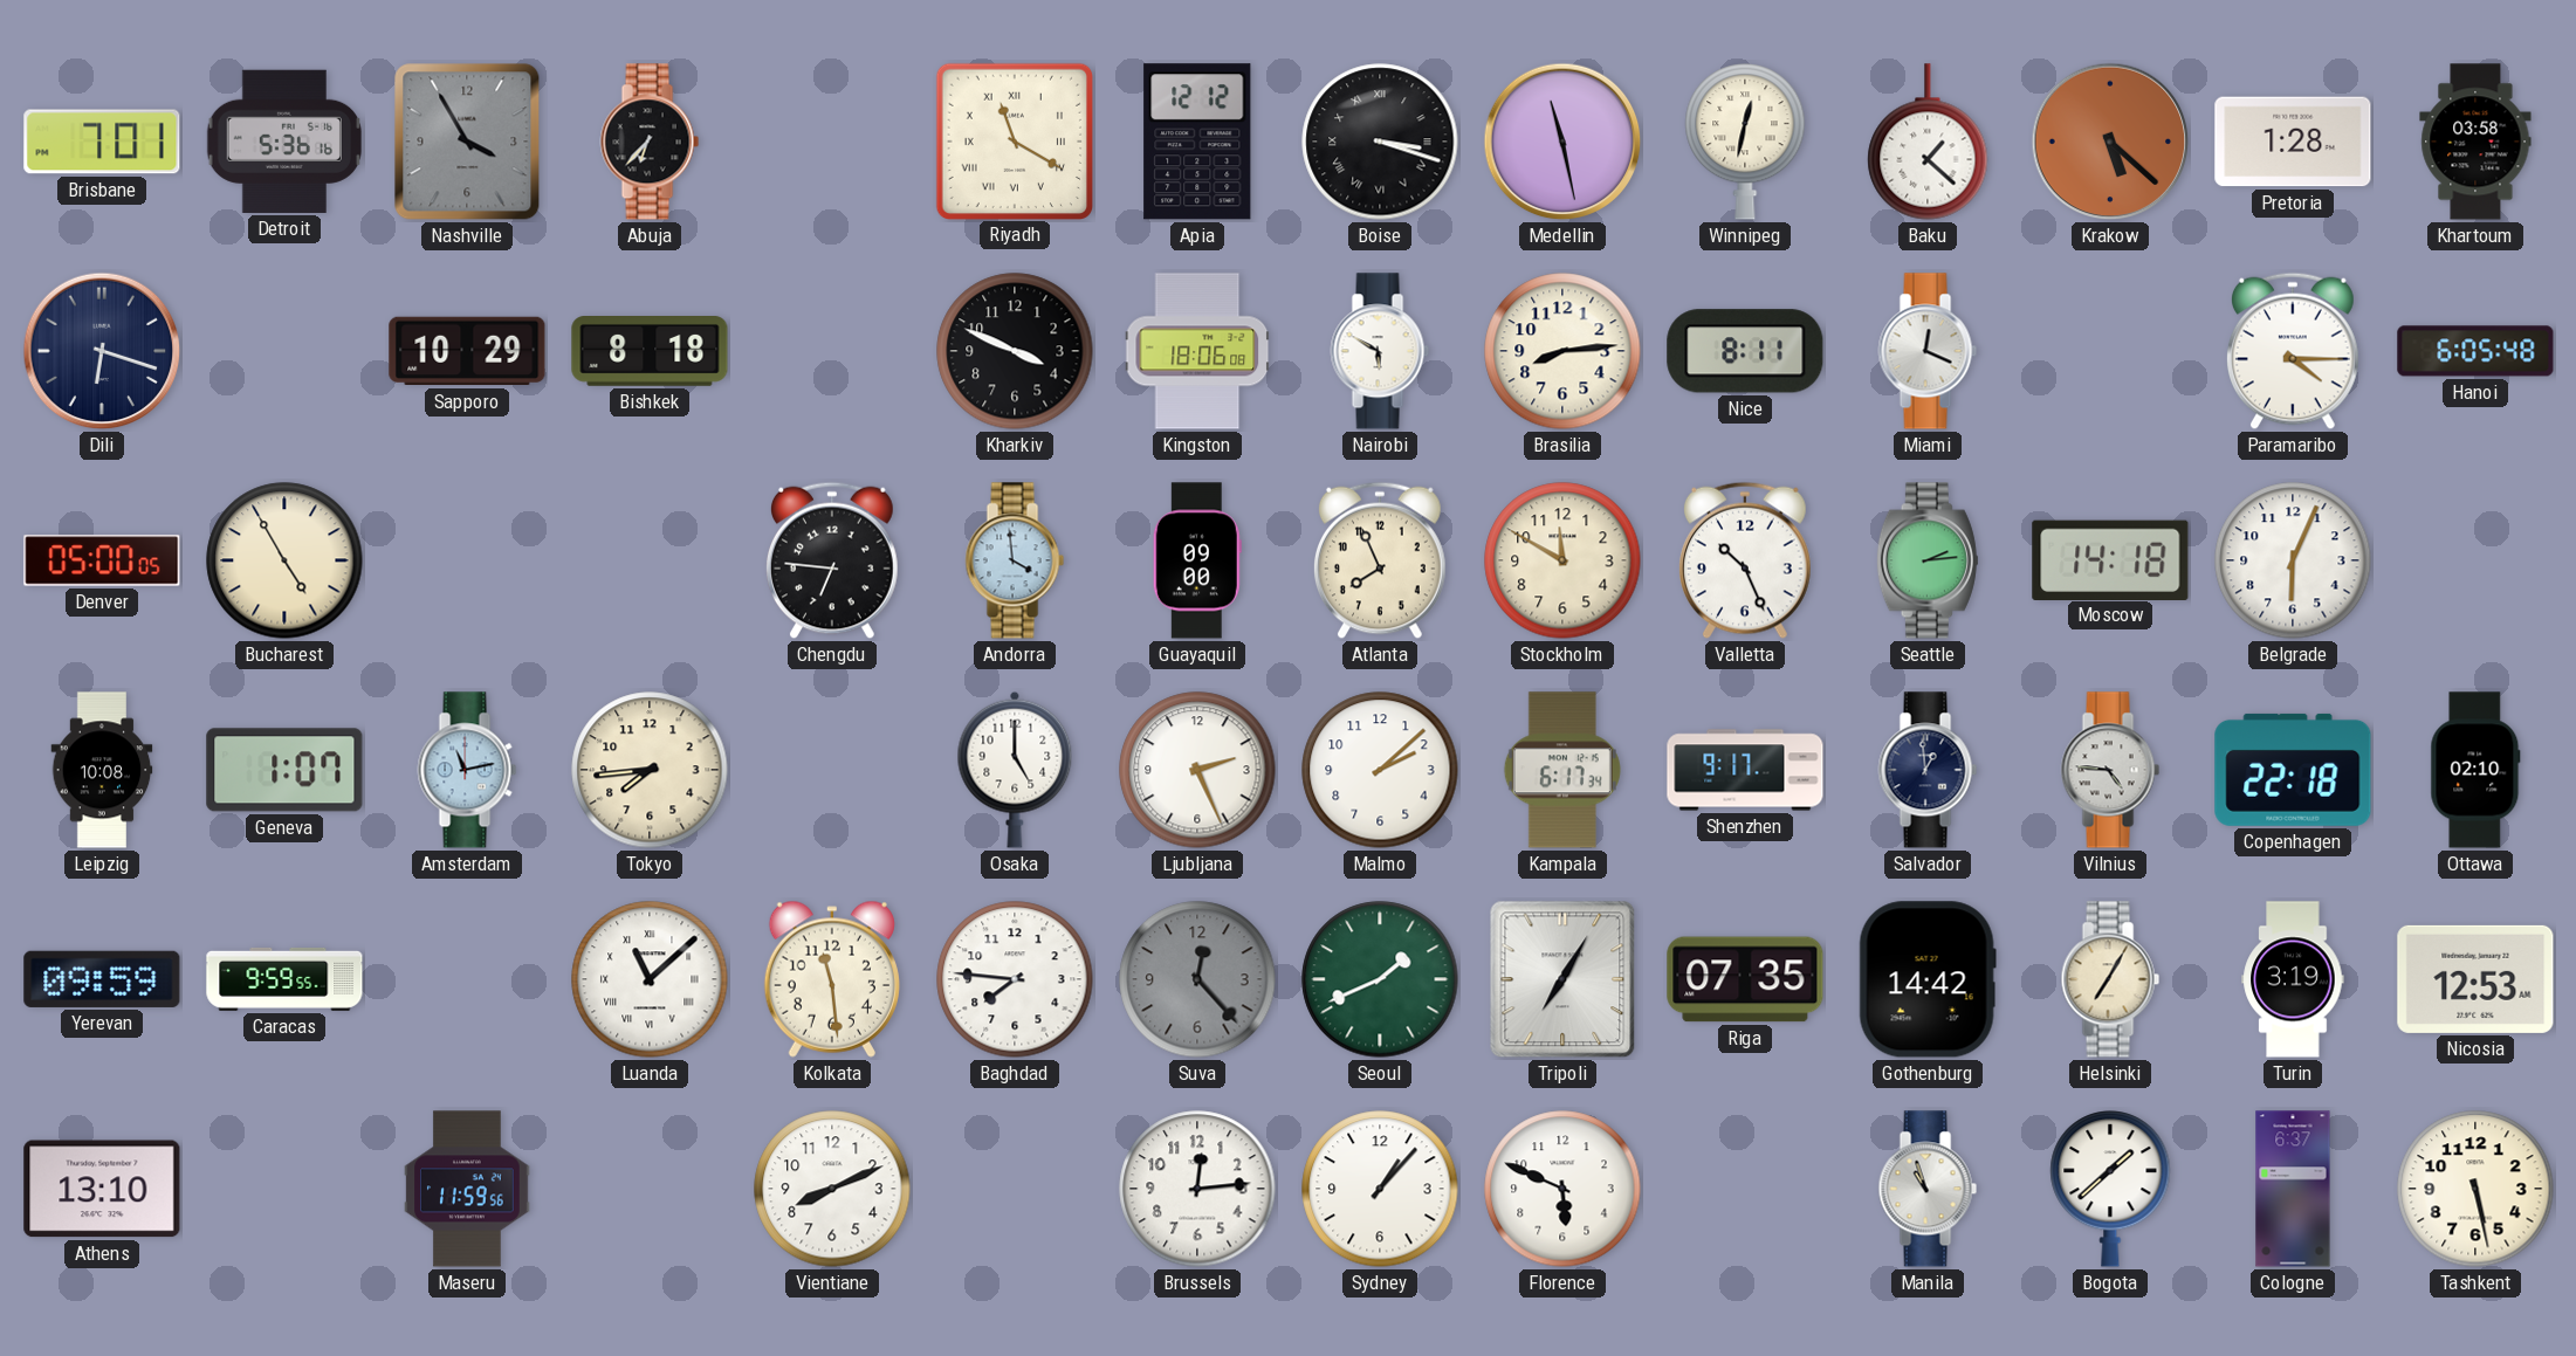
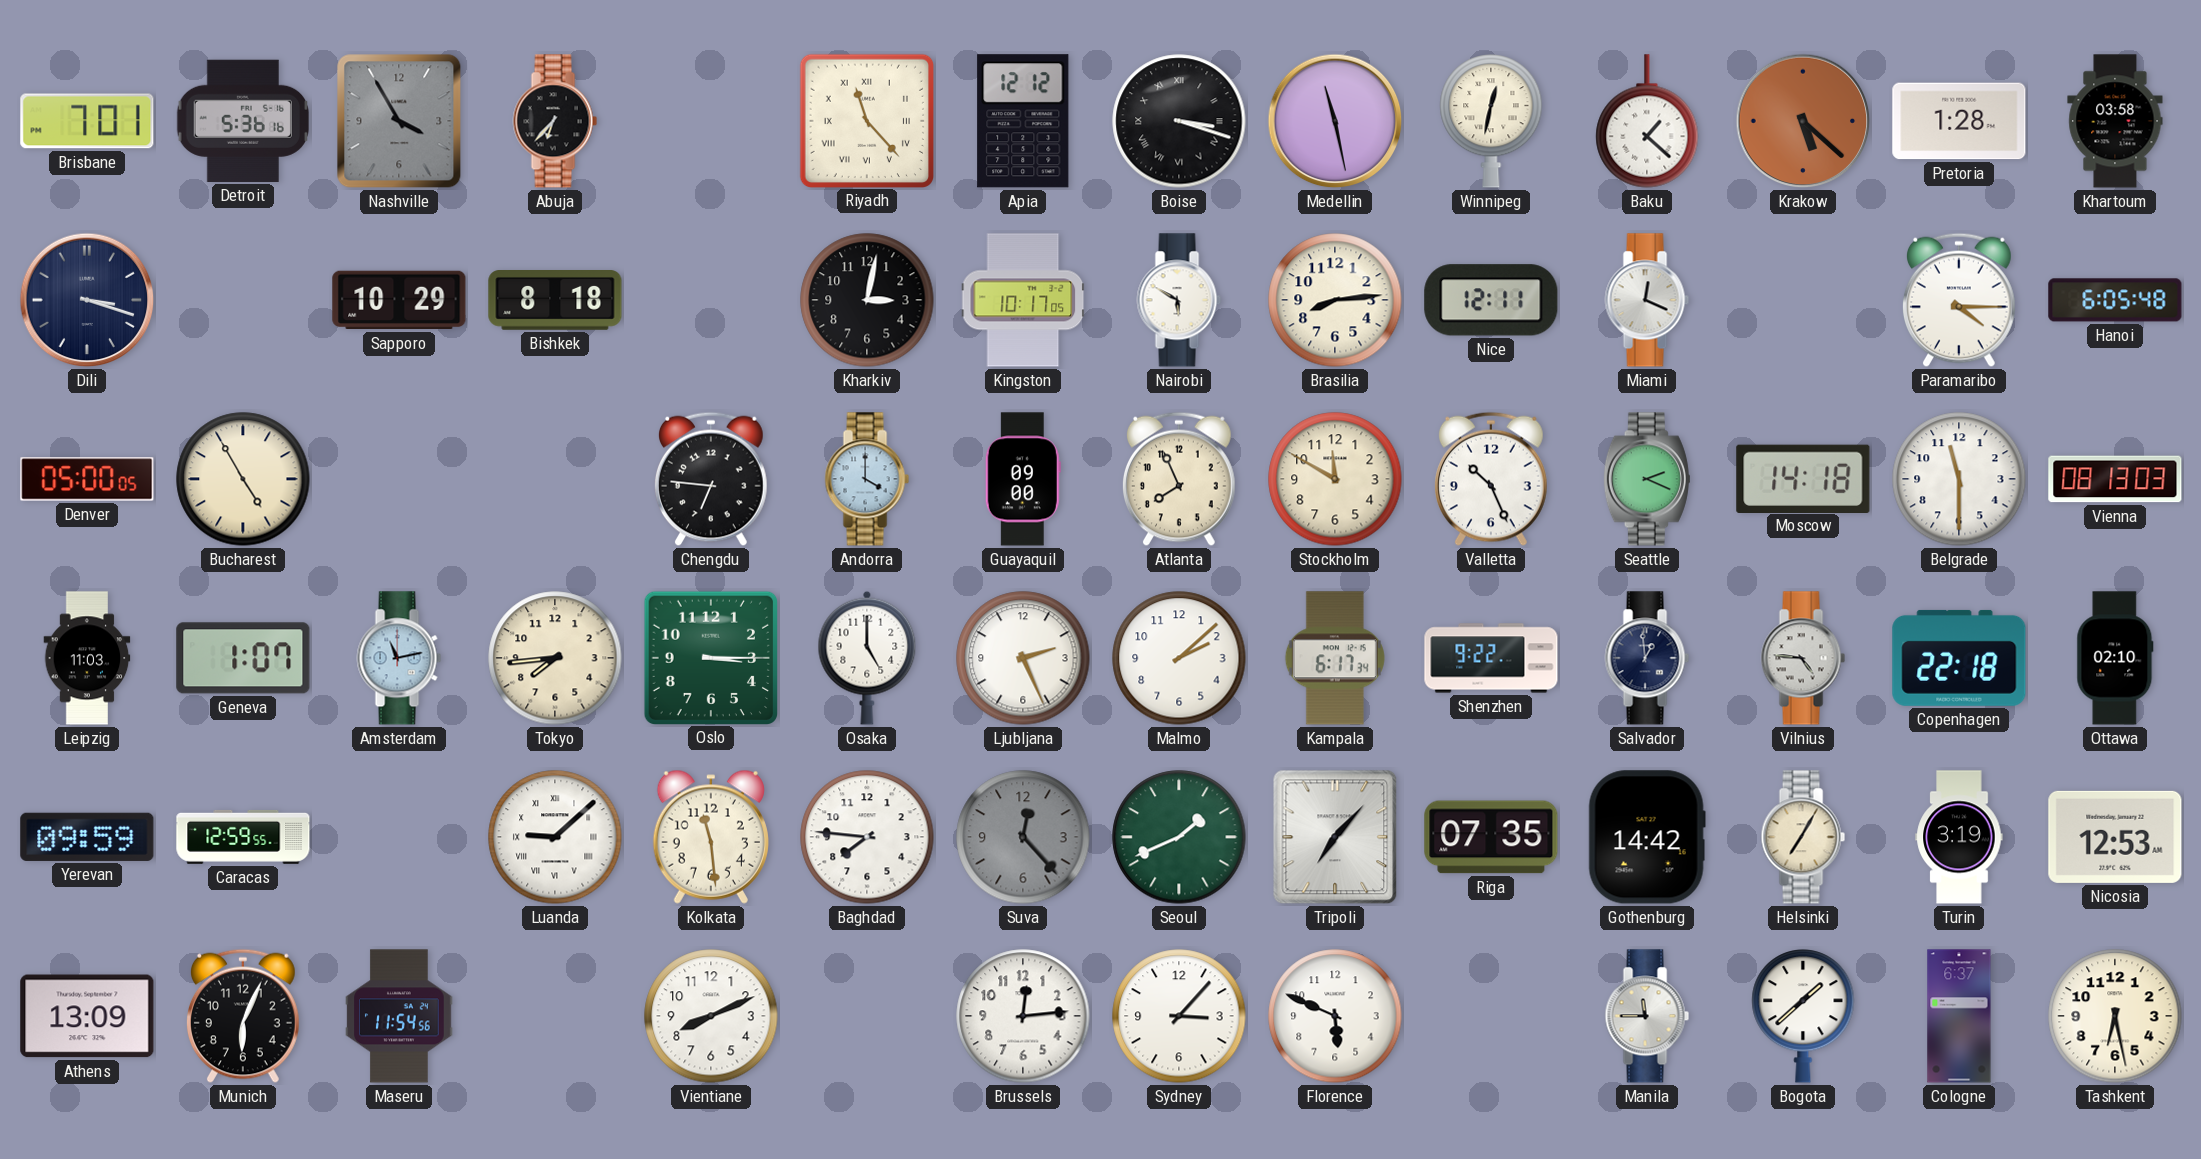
Riyadh: 11:20 -> 11:23
Dili: 6:18 -> 3:18
Kharkiv: 3:49 -> 3:02
Kingston: 18:06 -> 10:17
Nice: 8:11 -> 12:11
Andorra: 3:59 -> 4:00
Seattle: 2:14 -> 2:19
Belgrade: 6:04 -> 11:30
Vienna: none -> 08:13
Leipzig: 10:08 -> 11:03
Oslo: none -> 3:15
Shenzhen: 9:17 -> 9:22
Caracas: 9:59 -> 12:59
Luanda: 11:08 -> 9:08
Tripoli: 7:05 -> 7:07
Athens: 13:10 -> 13:09
Munich: none -> 6:04
Maseru: 11:59 -> 11:54
Sydney: 1:07 -> 3:07
Manila: 10:57 -> 11:45
Tashkent: 5:28 -> 6:28
